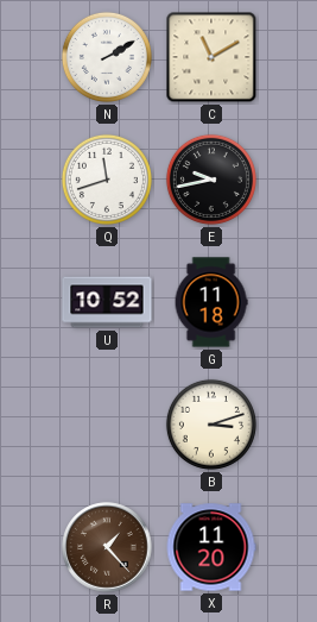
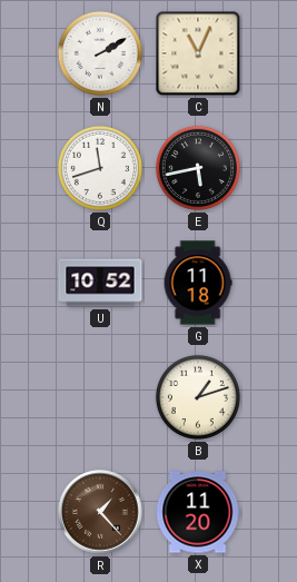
C: 11:10 -> 11:04
E: 9:43 -> 5:43
B: 3:12 -> 1:12
